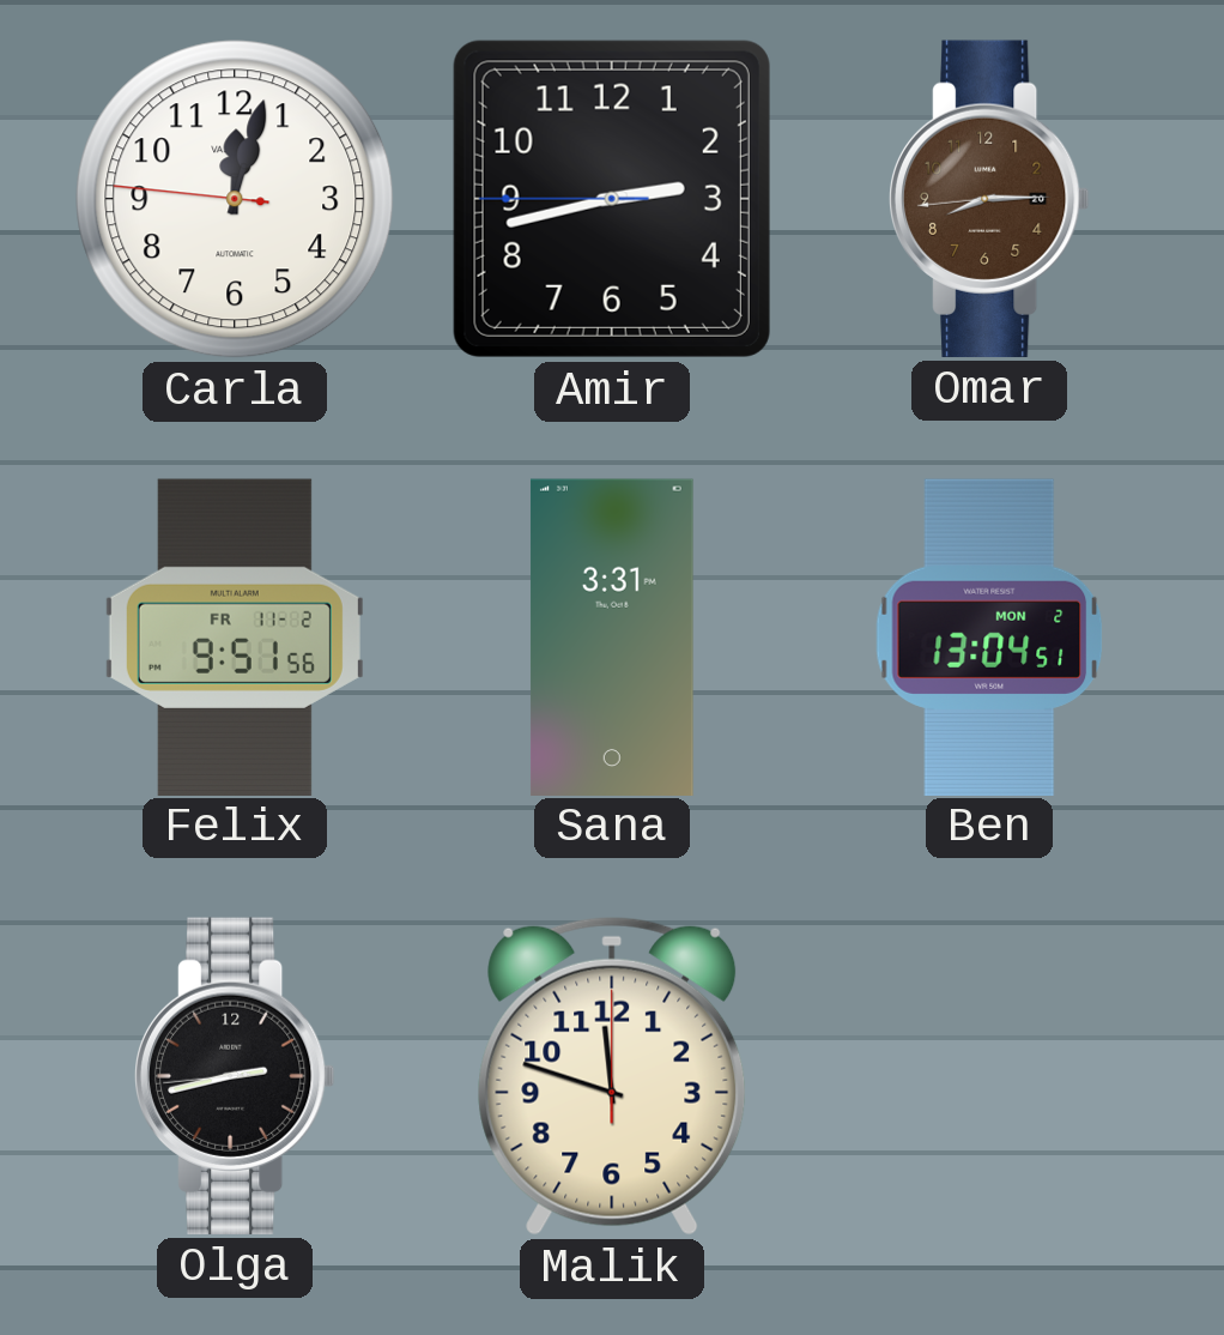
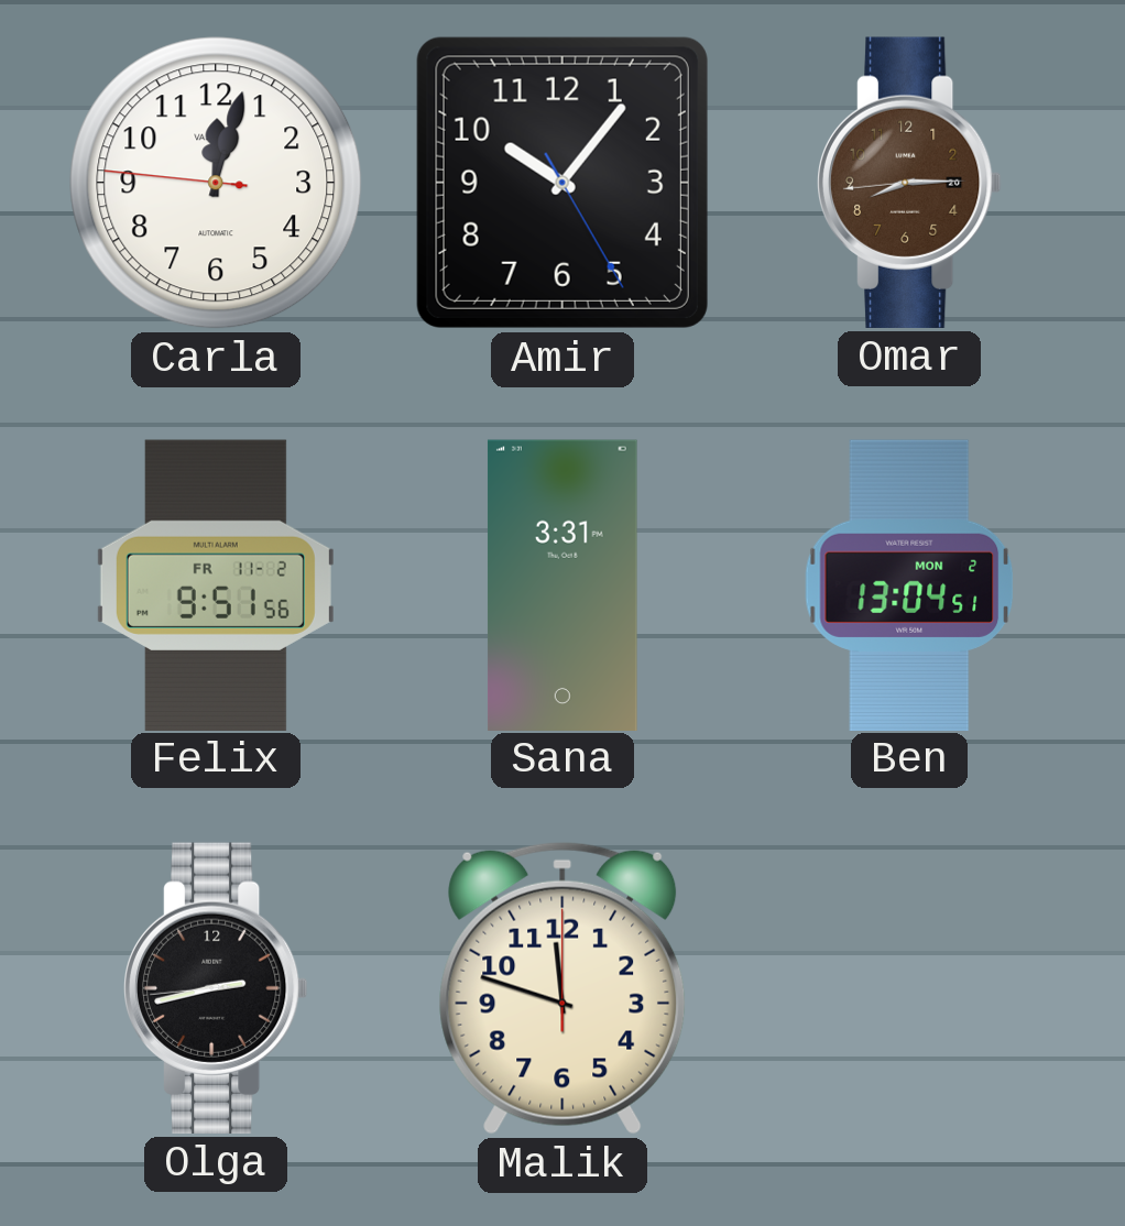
Amir: 2:42 -> 10:06
